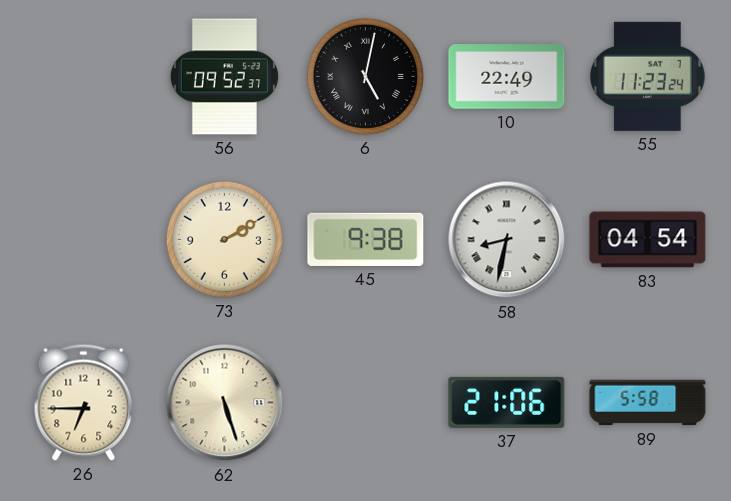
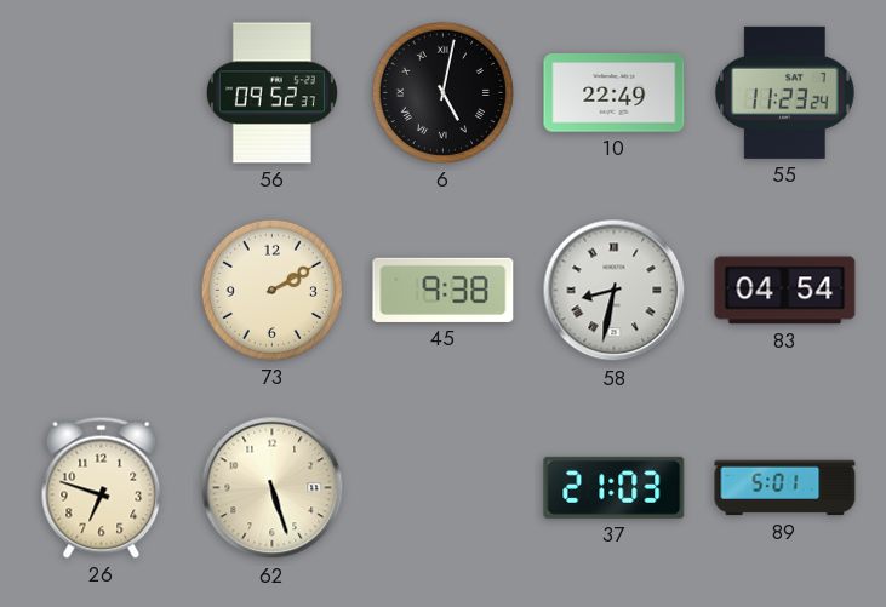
26: 6:45 -> 6:48
37: 21:06 -> 21:03
89: 5:58 -> 5:01
